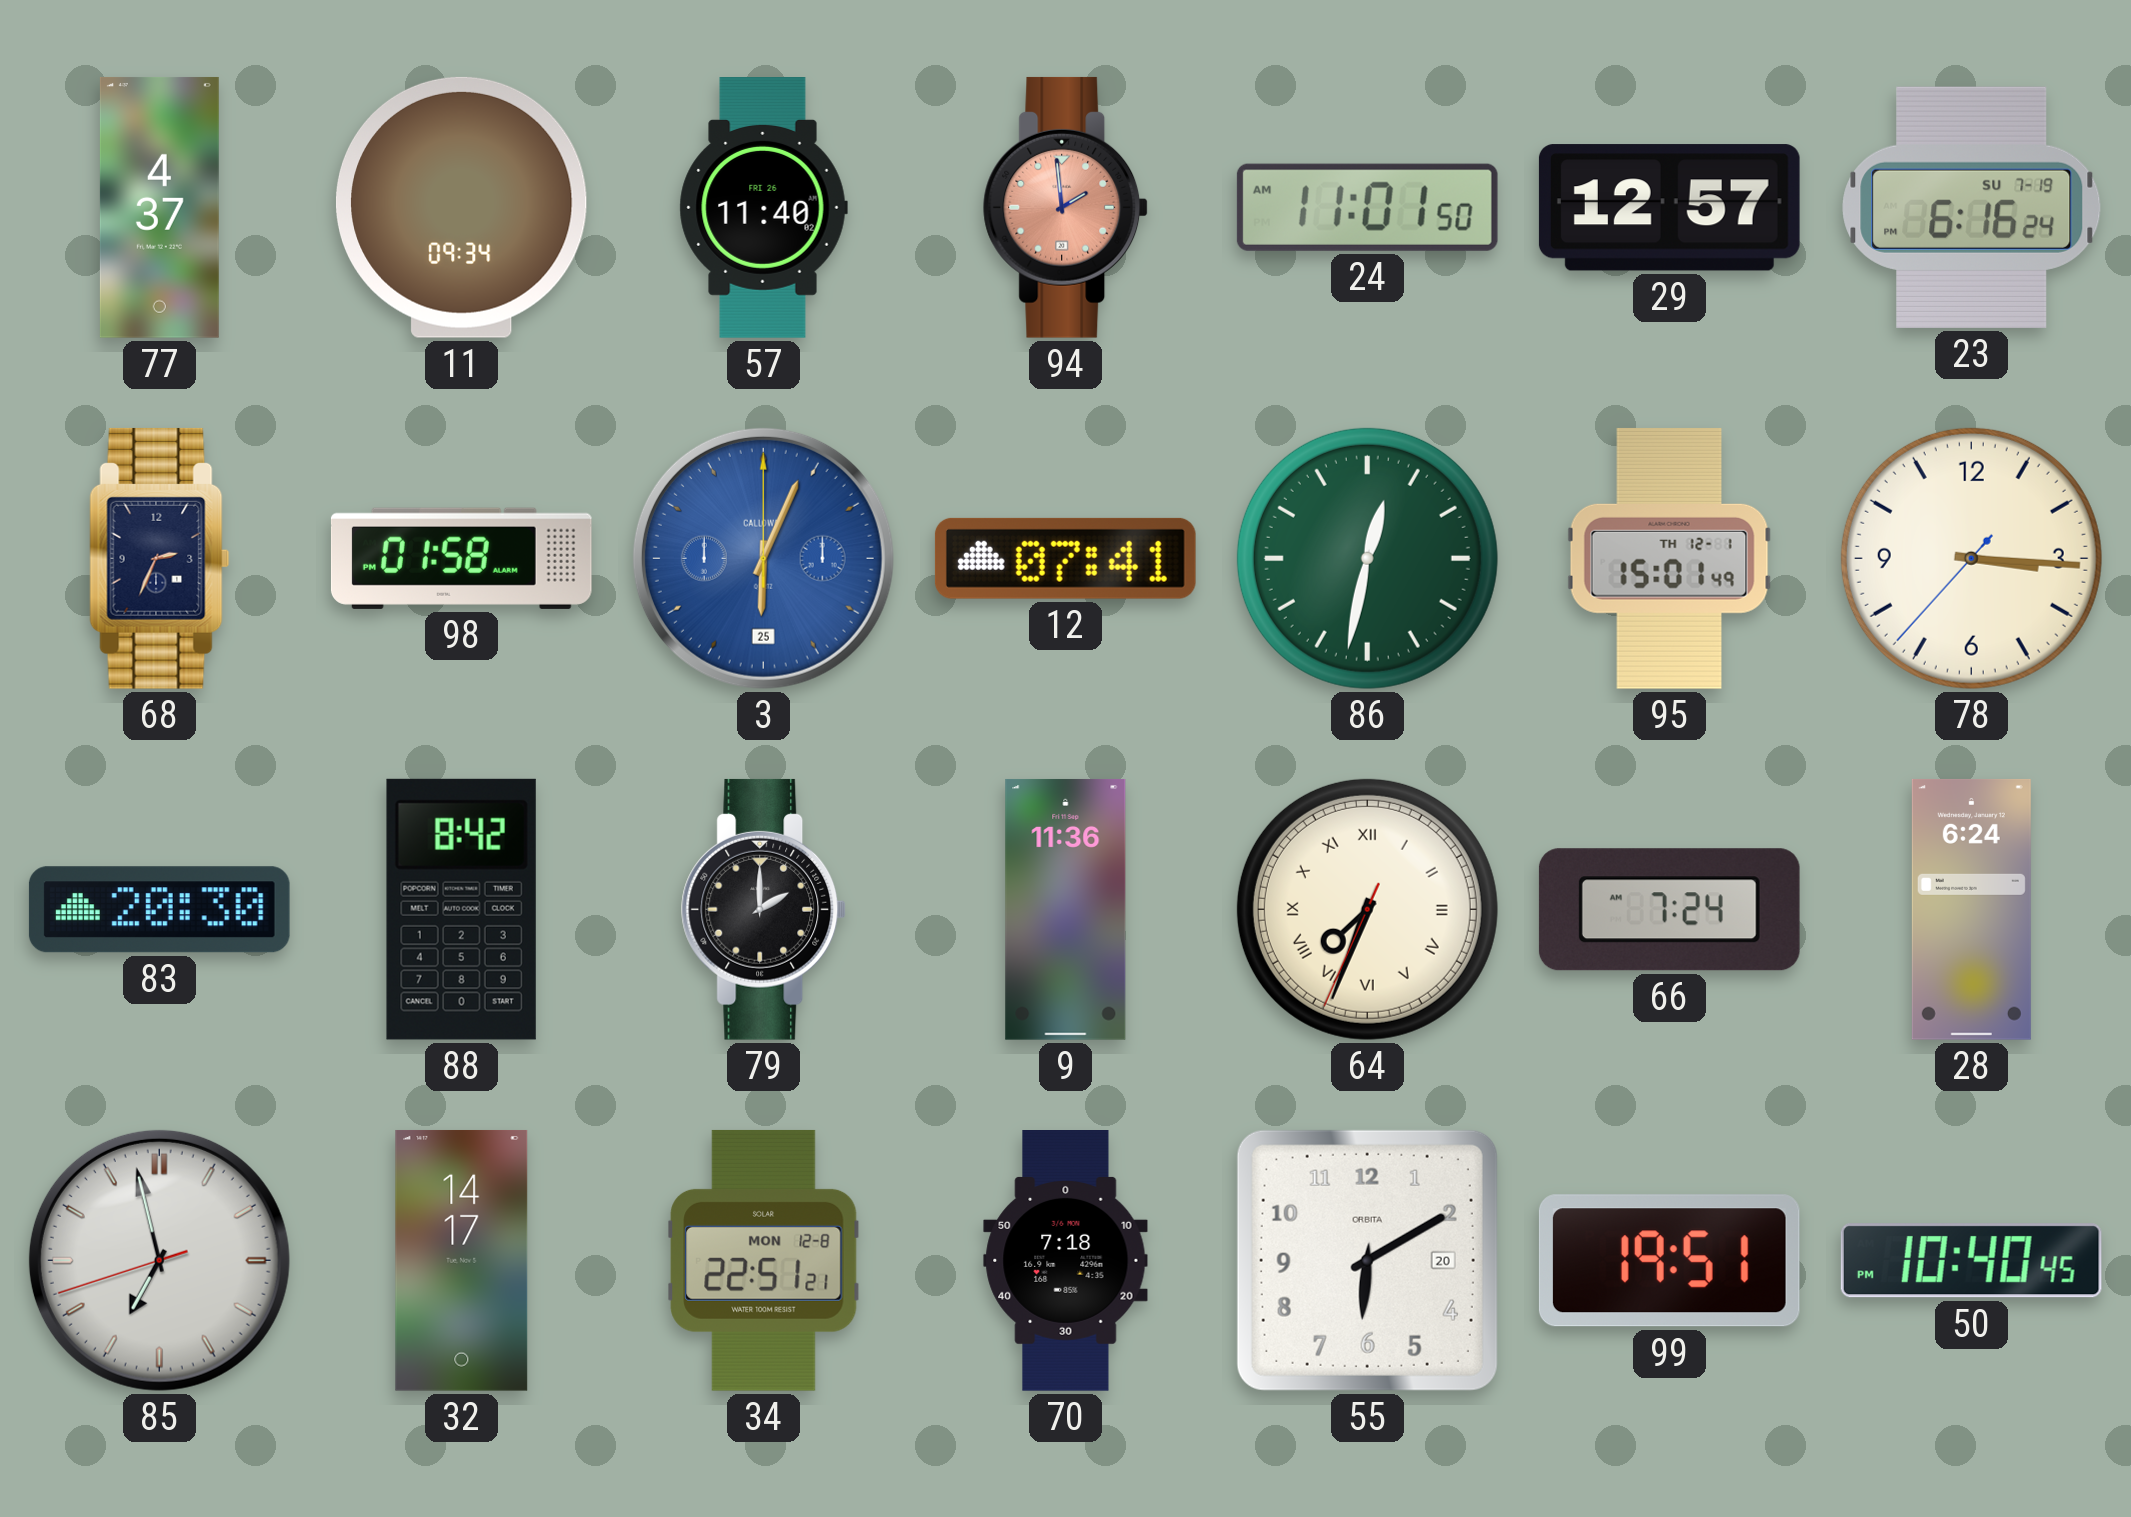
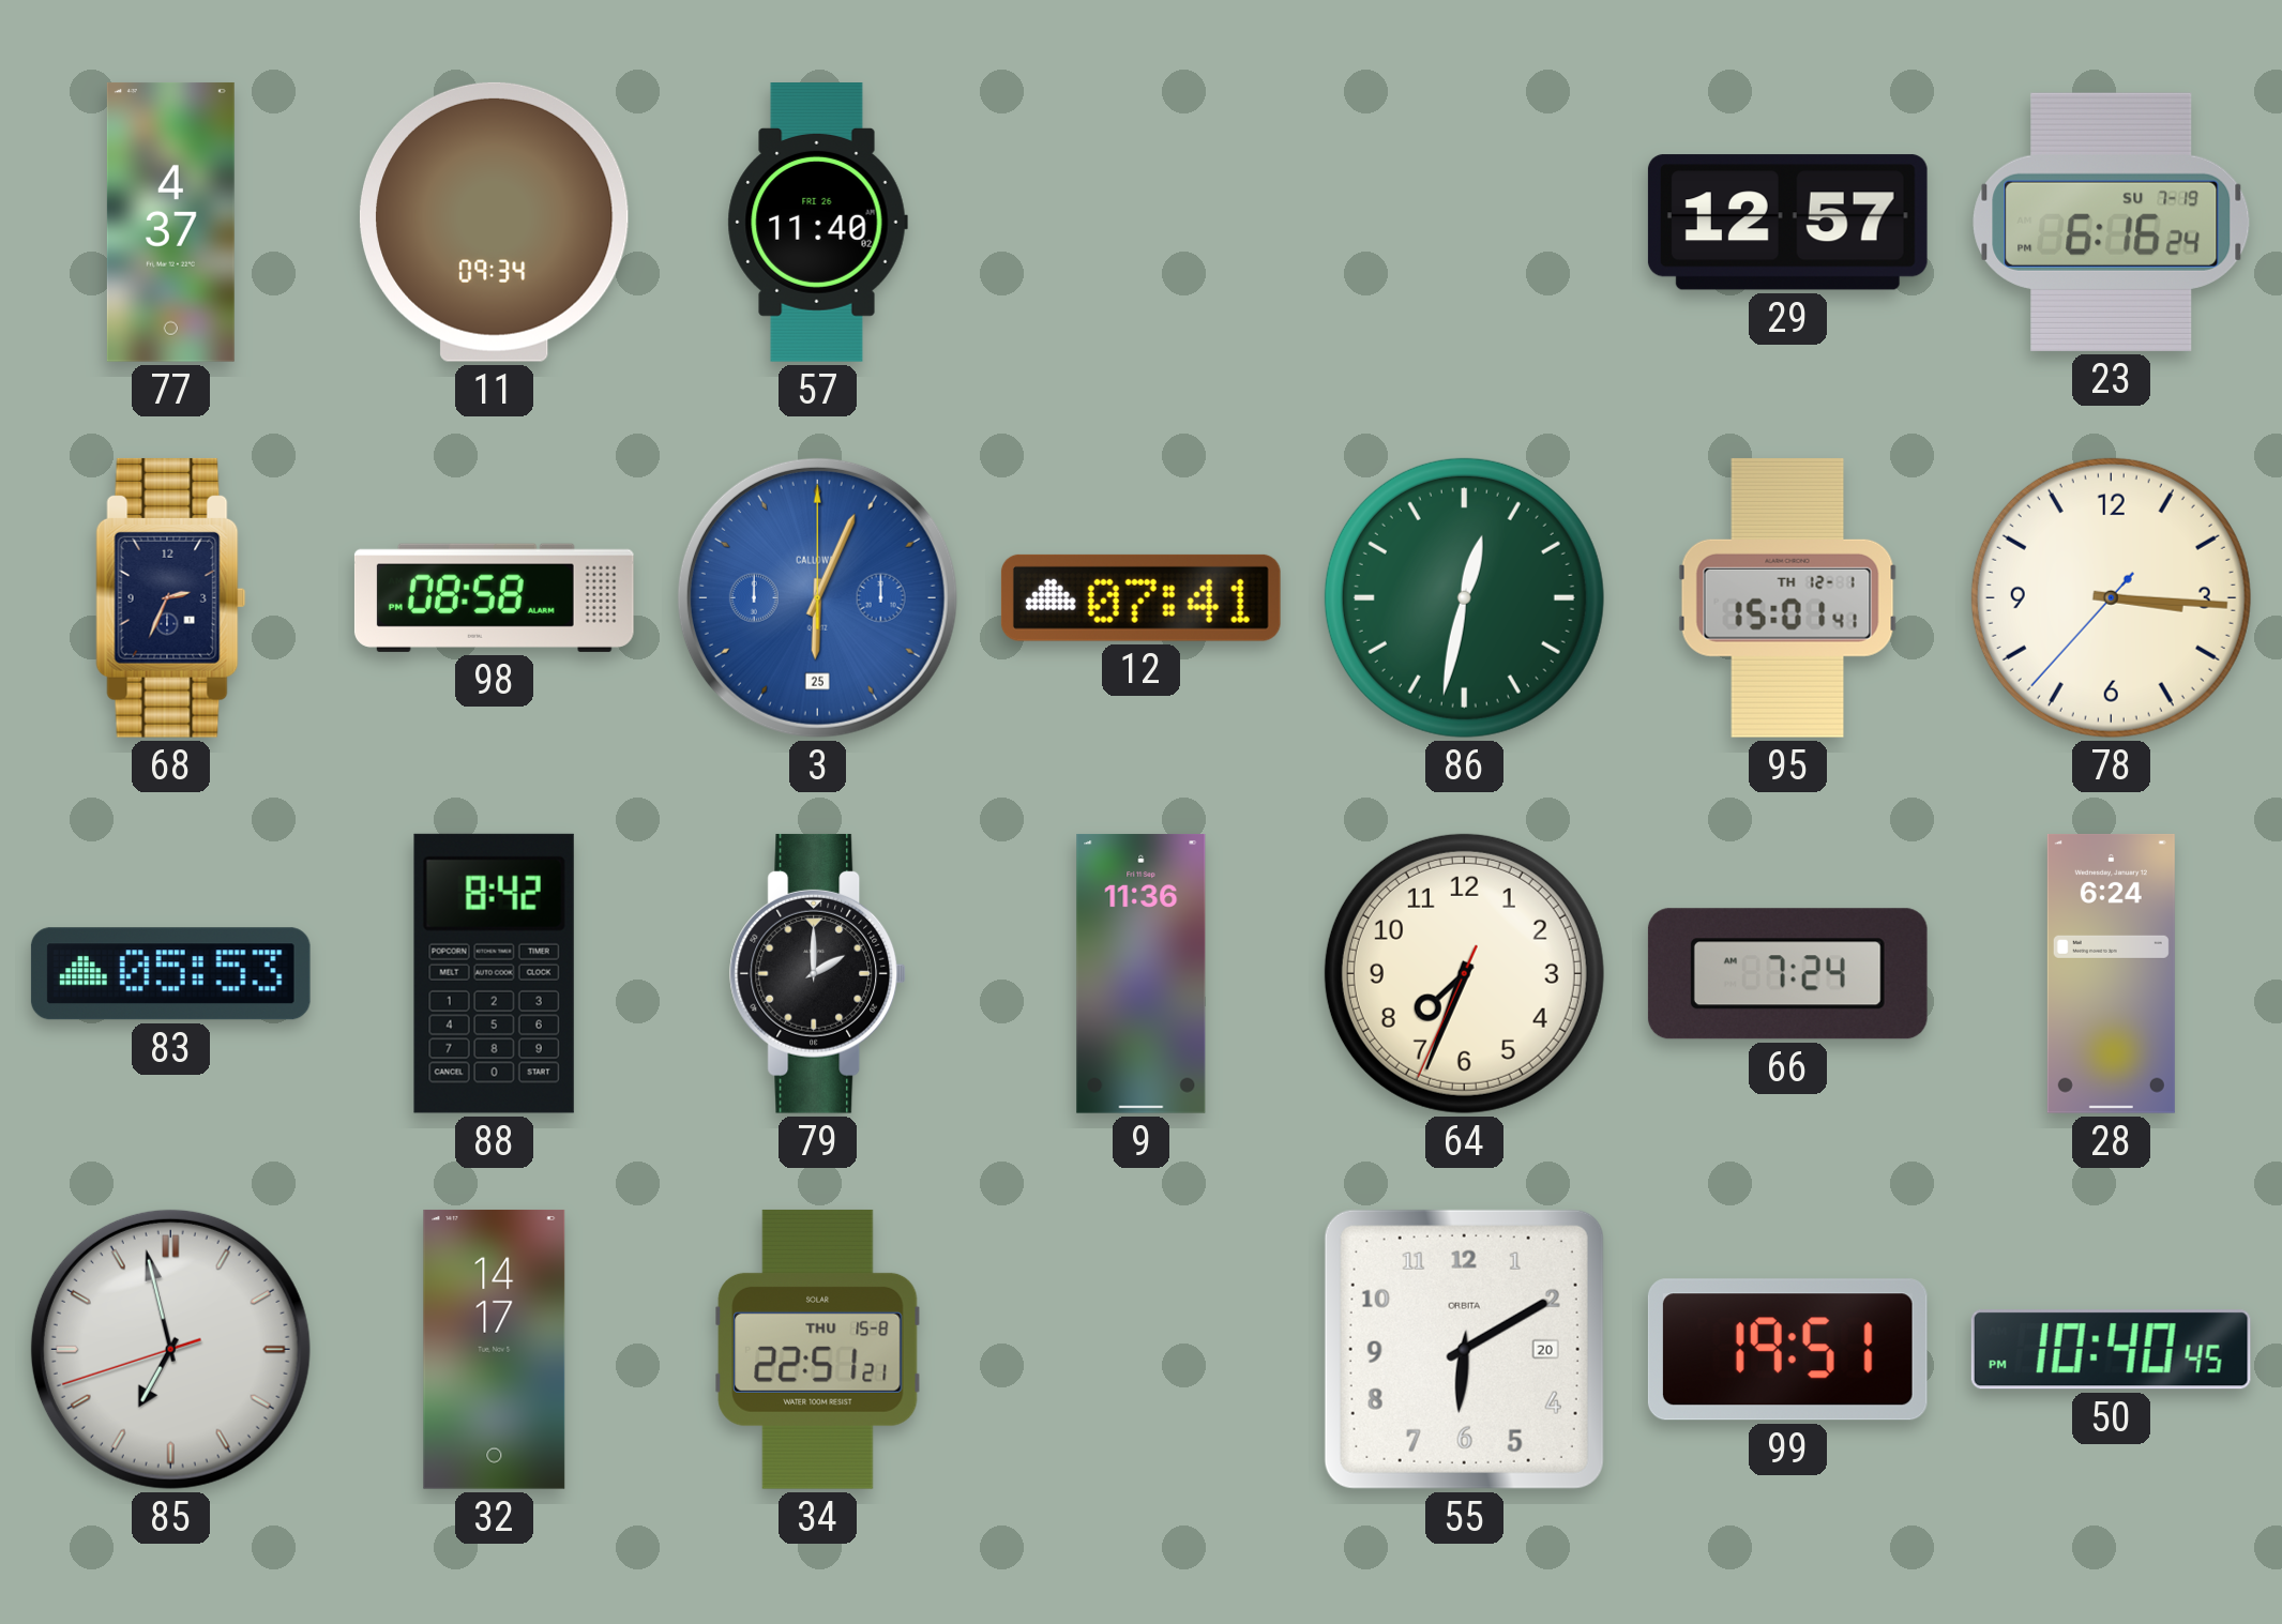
94: 1:59 -> none
24: 11:01 -> none
98: 01:58 -> 08:58
95: 15:01:49 -> 15:01:41
83: 20:30 -> 05:53
64 numerals: Roman -> Arabic
34 date: MON 12-8 -> THU 15-8
70: 7:18 -> none
